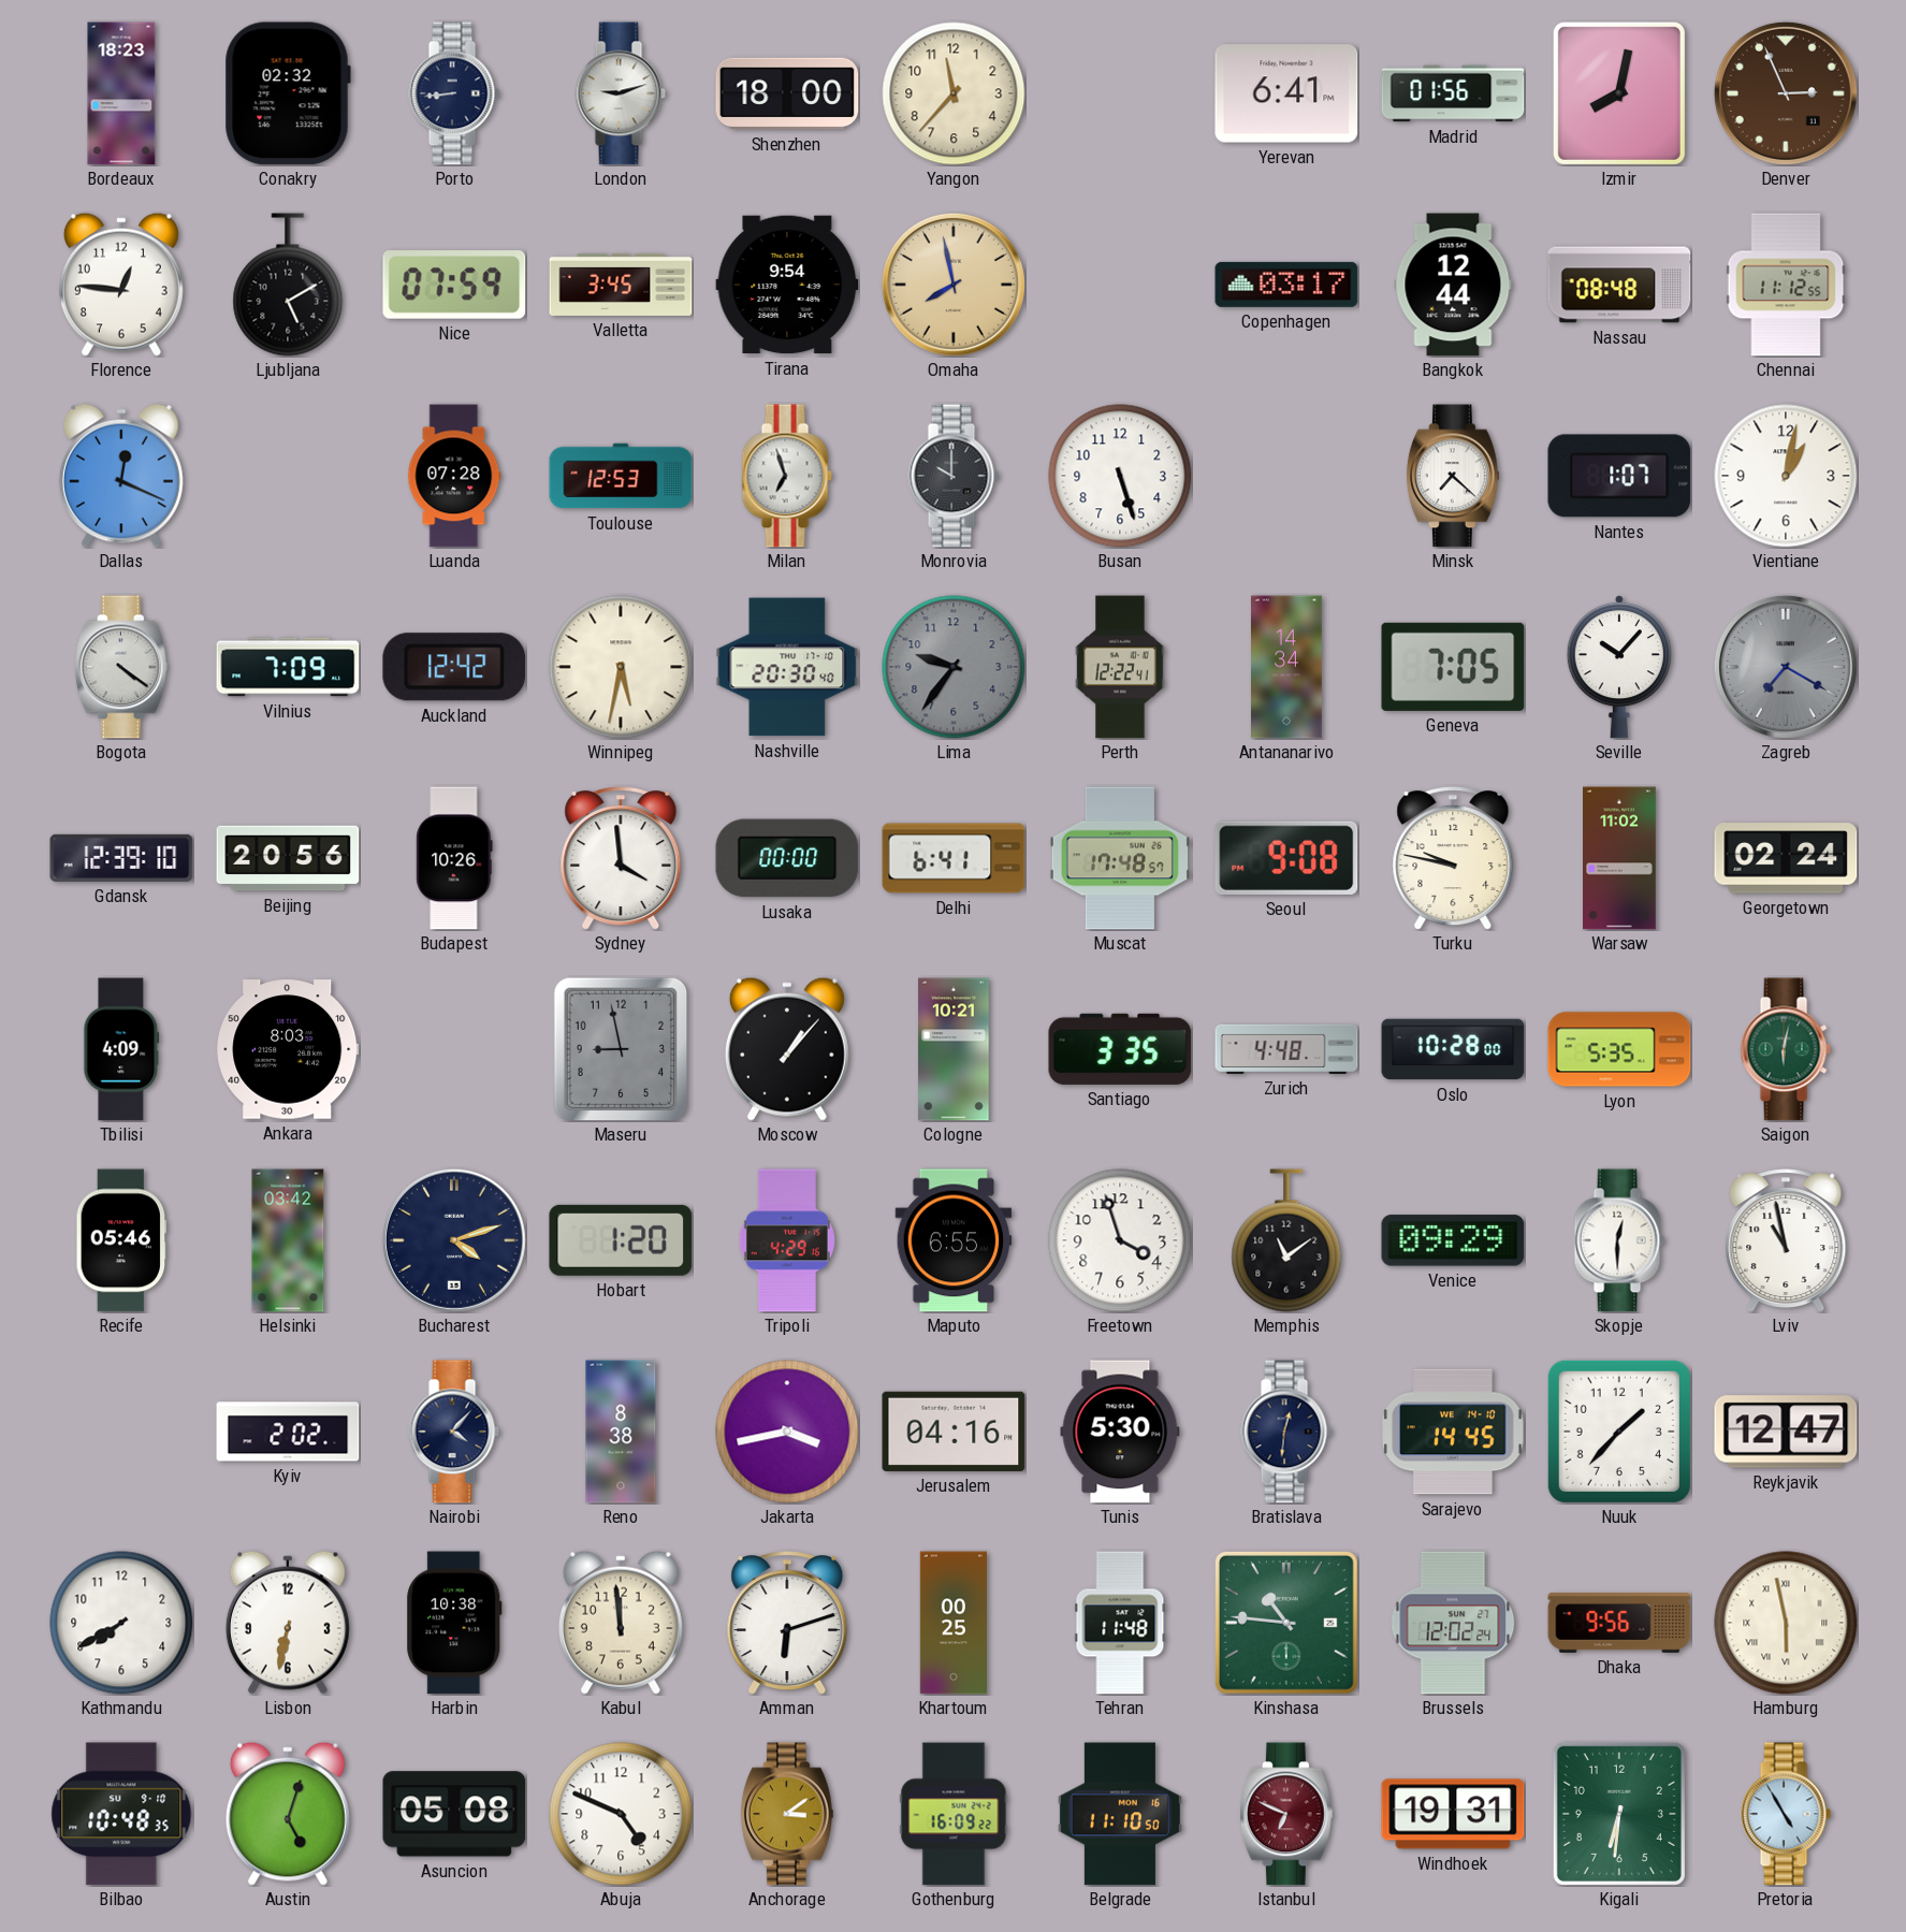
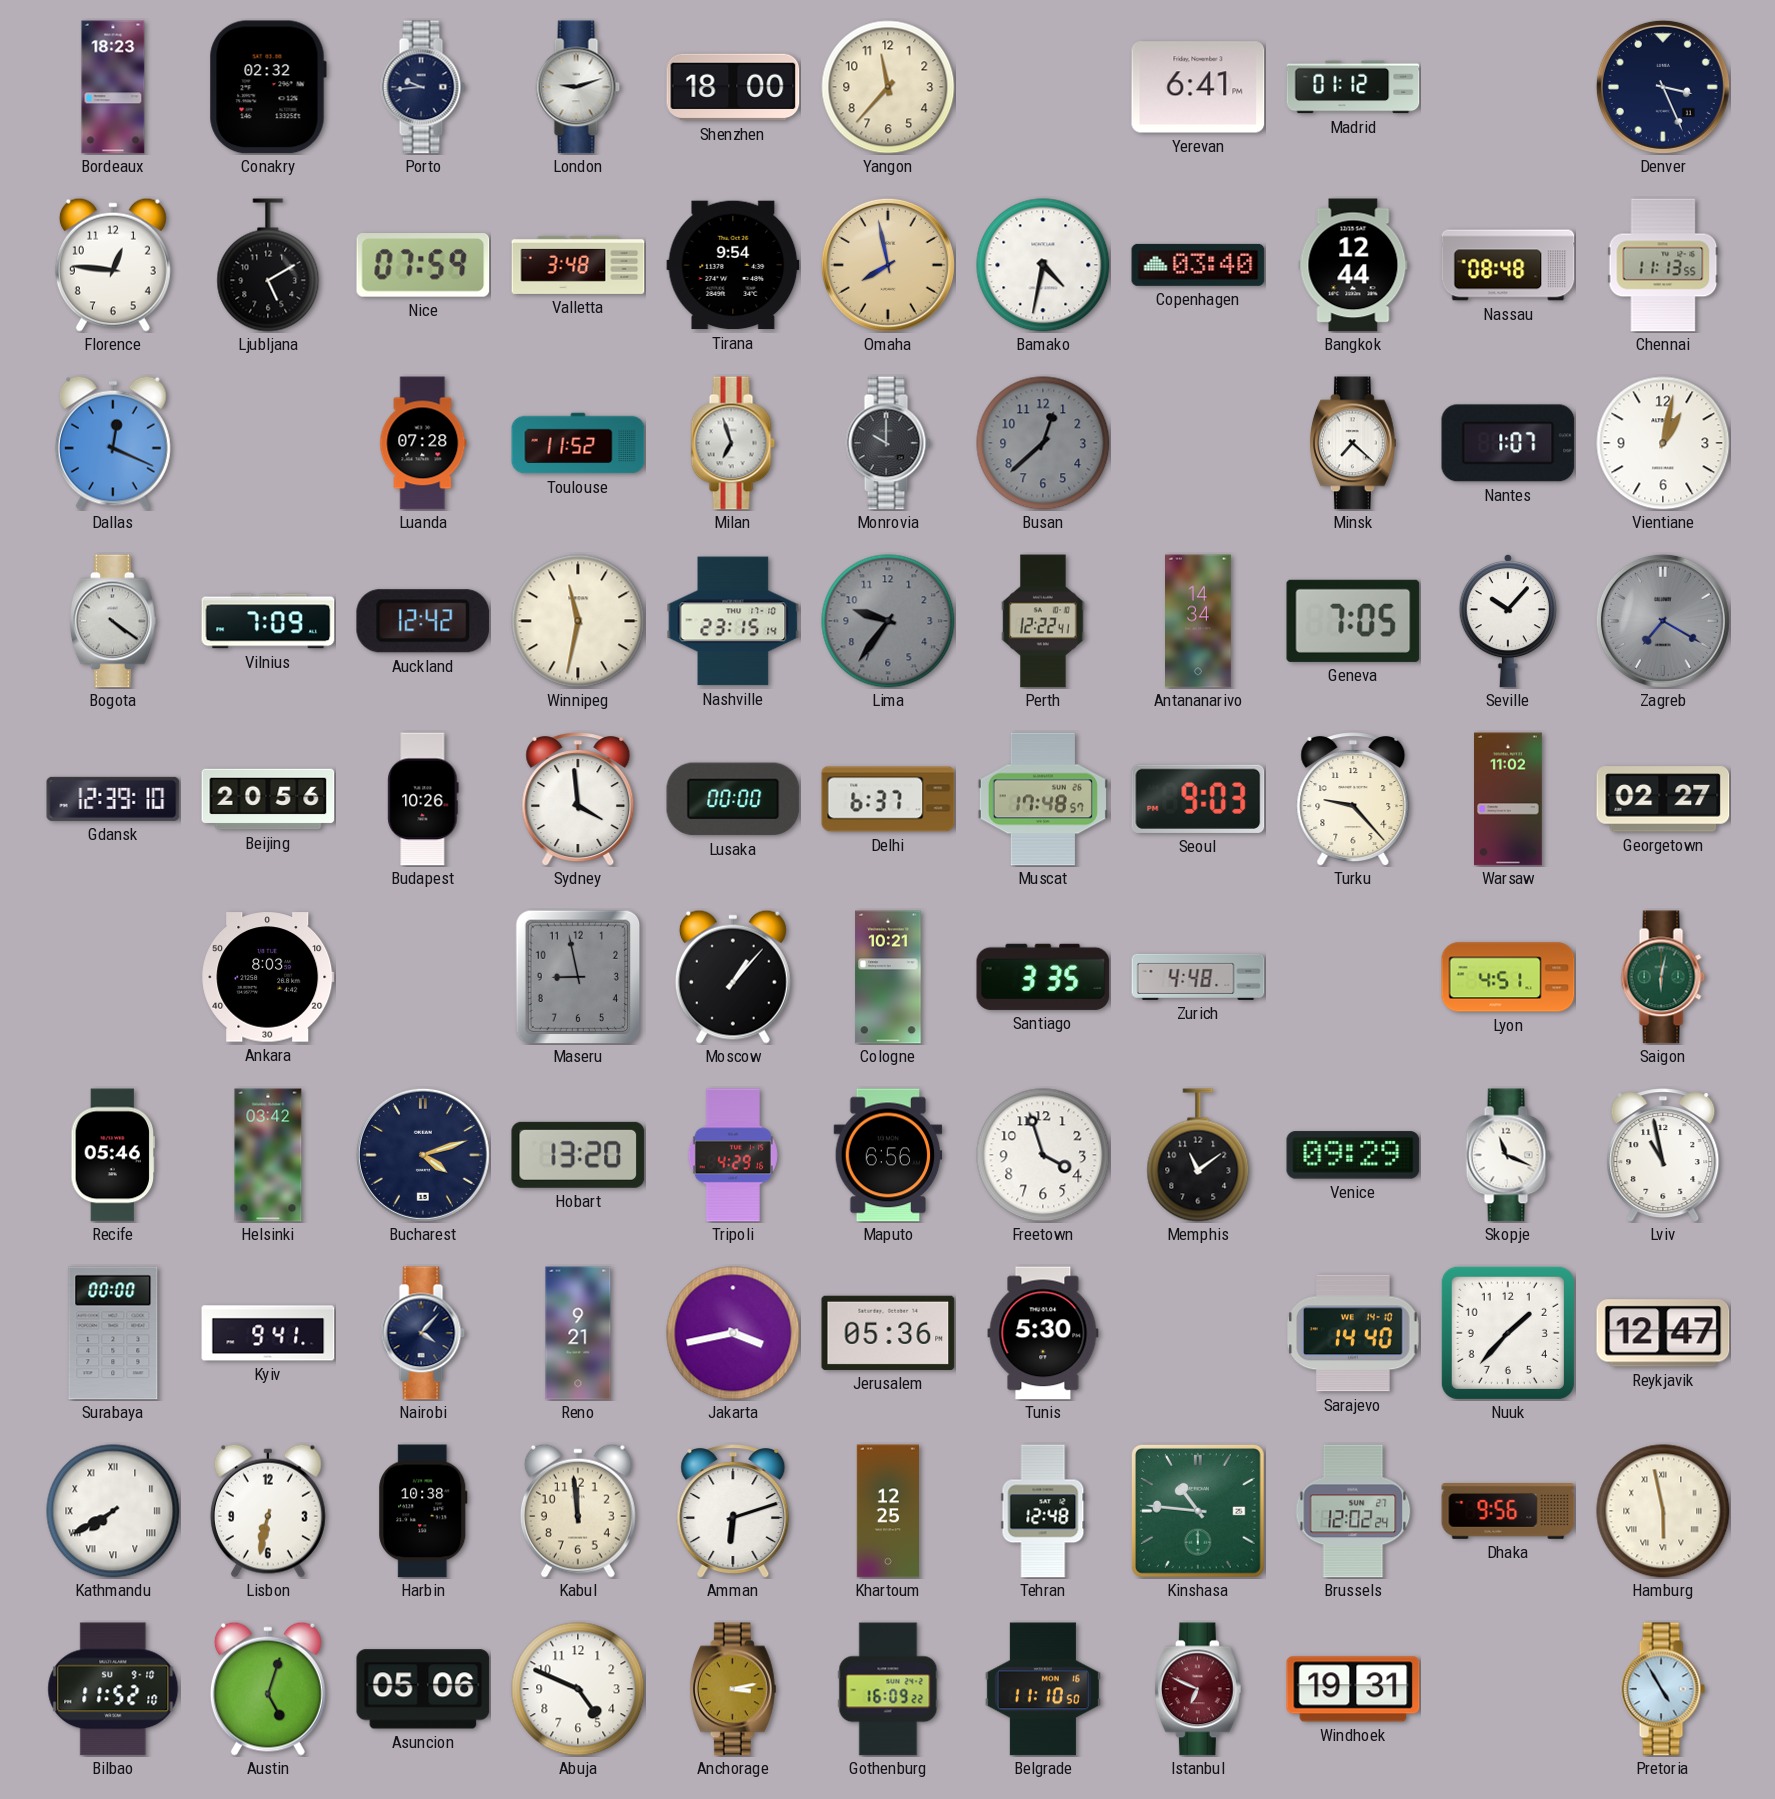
Porto: 8:44 -> 9:44
Madrid: 01:56 -> 01:12
Izmir: 8:02 -> none
Denver: 2:56 -> 3:26
Denver dial: brown -> navy
Valletta: 3:45 -> 3:48
Bamako: none -> 4:32
Copenhagen: 03:17 -> 03:40
Chennai: 11:12 -> 11:13
Toulouse: 12:53 -> 11:52
Busan: 5:27 -> 12:38
Busan dial: white -> grey
Winnipeg: 5:32 -> 11:32
Nashville: 20:30 -> 23:15
Delhi: 6:41 -> 6:37
Seoul: 9:08 -> 9:03
Turku: 9:47 -> 9:23
Georgetown: 02:24 -> 02:27
Tbilisi: 4:09 -> none
Oslo: 10:28 -> none
Lyon: 5:35 -> 4:51
Hobart: 1:20 -> 13:20
Maputo: 6:55 -> 6:56
Skopje: 12:30 -> 11:19
Surabaya: none -> 00:00
Kyiv: 2:02 -> 9:41
Reno: 8:38 -> 9:21
Jerusalem: 04:16 -> 05:36
Bratislava: 12:31 -> none
Sarajevo: 14:45 -> 14:40
Kathmandu numerals: Arabic -> Roman
Khartoum: 00:25 -> 12:25
Tehran: 11:48 -> 12:48
Bilbao: 10:48 -> 11:52
Asuncion: 05:08 -> 05:06
Anchorage: 3:09 -> 3:13
Kigali: 6:31 -> none
